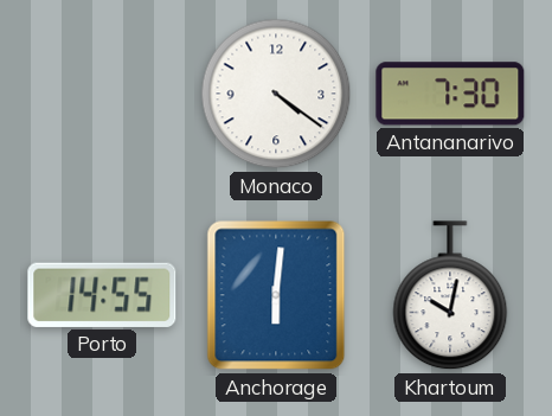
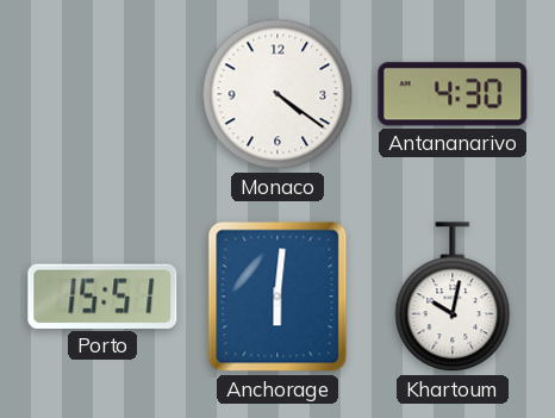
Antananarivo: 7:30 -> 4:30
Porto: 14:55 -> 15:51
